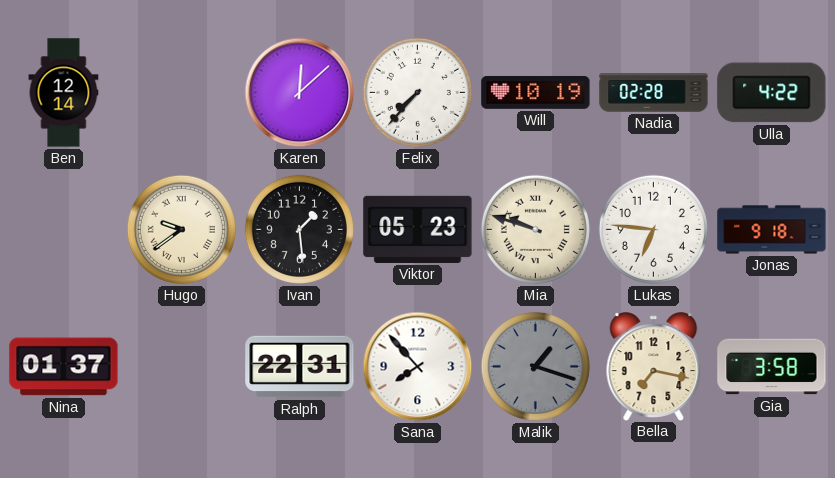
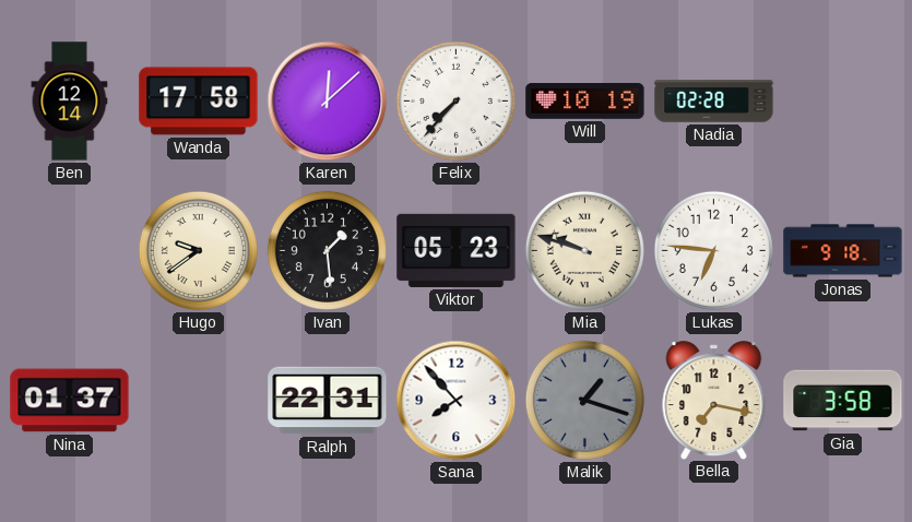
Wanda: none -> 17:58
Ulla: 4:22 -> none
